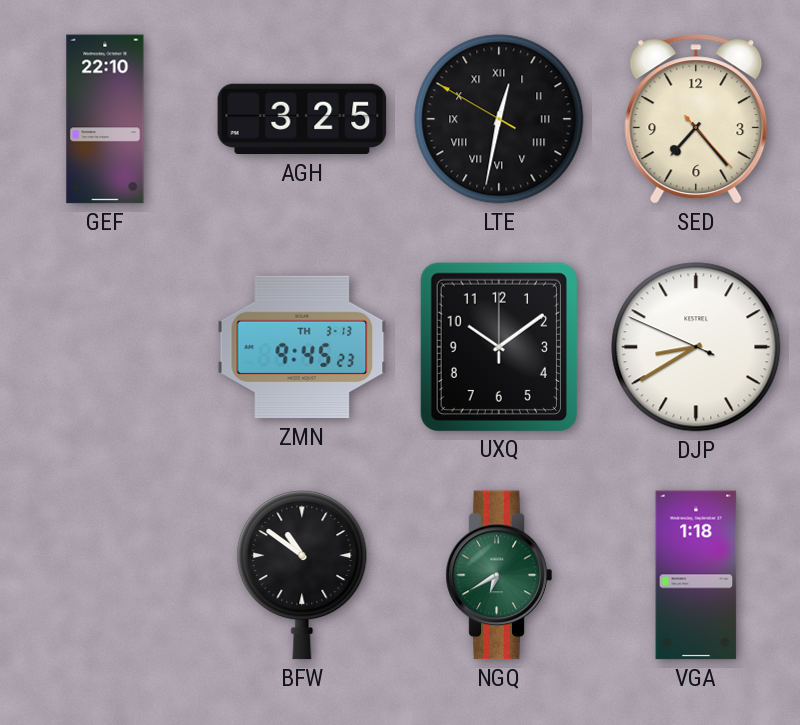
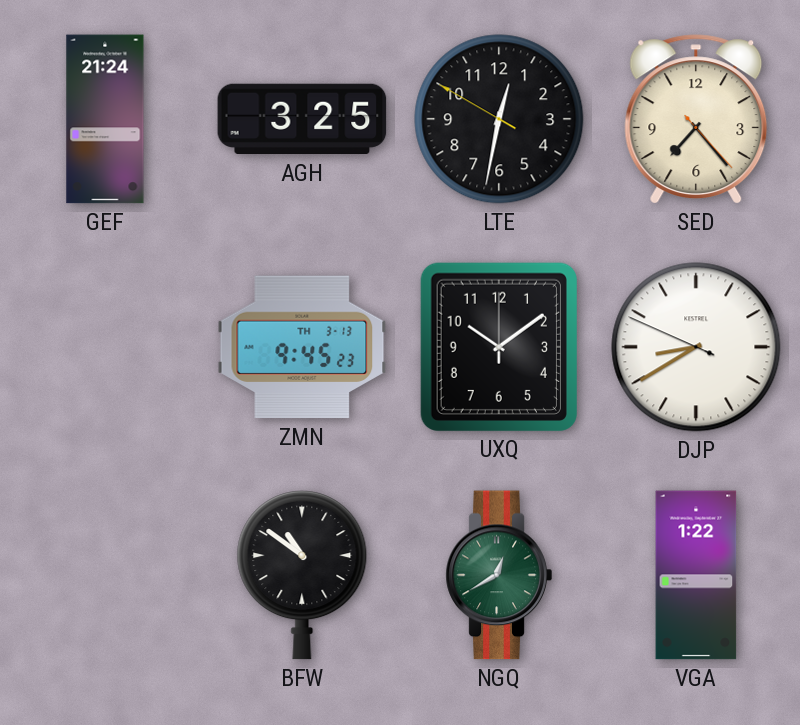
GEF: 22:10 -> 21:24
LTE numerals: Roman -> Arabic
NGQ: 6:40 -> 12:40
VGA: 1:18 -> 1:22
